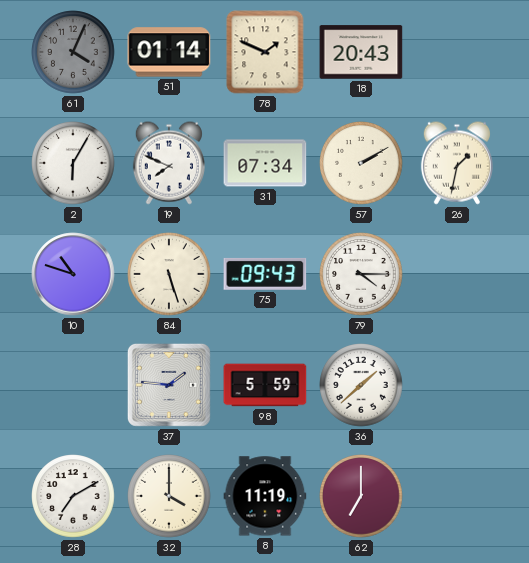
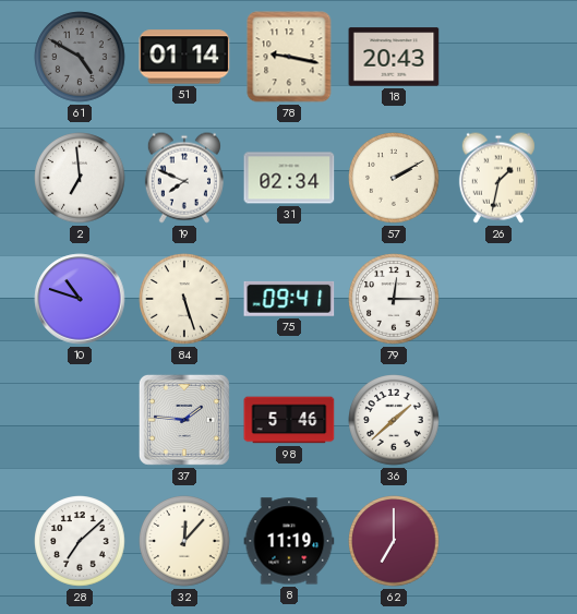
61: 4:04 -> 4:50
78: 1:49 -> 9:17
2: 6:05 -> 6:59
31: 07:34 -> 02:34
75: 09:43 -> 09:41
79: 4:15 -> 12:15
98: 5:59 -> 5:46
28: 7:10 -> 7:08
32: 4:00 -> 12:07
